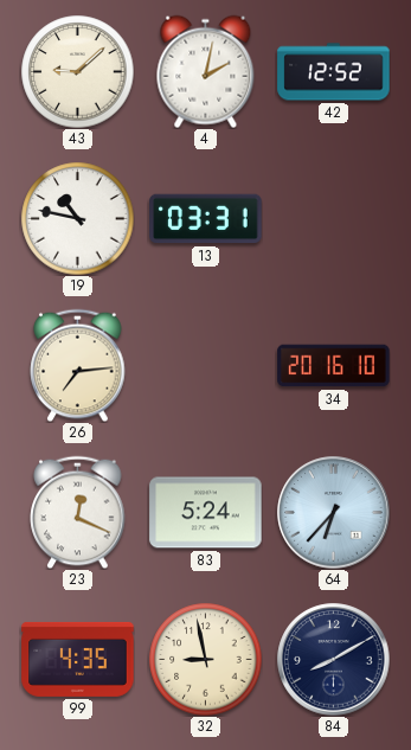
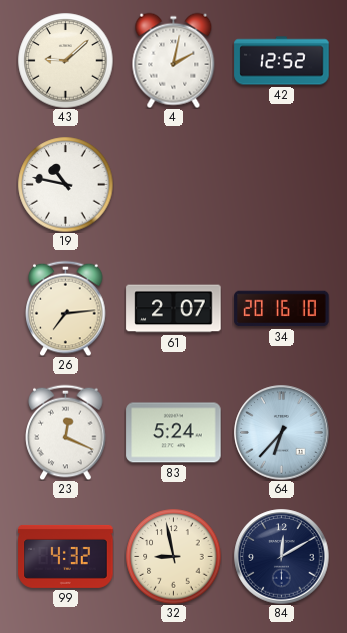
13: 03:31 -> none
61: none -> 2:07
99: 4:35 -> 4:32
84: 8:10 -> 12:10
